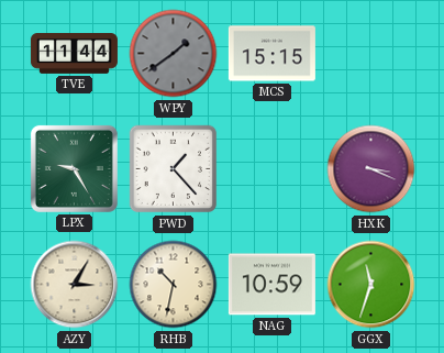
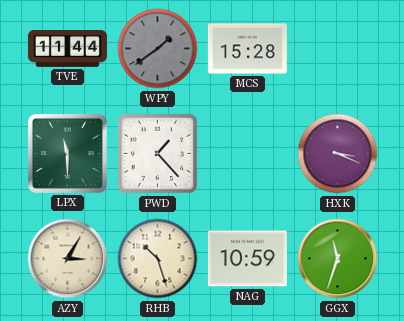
MCS: 15:15 -> 15:28
LPX: 9:25 -> 11:30
RHB: 10:32 -> 10:27
